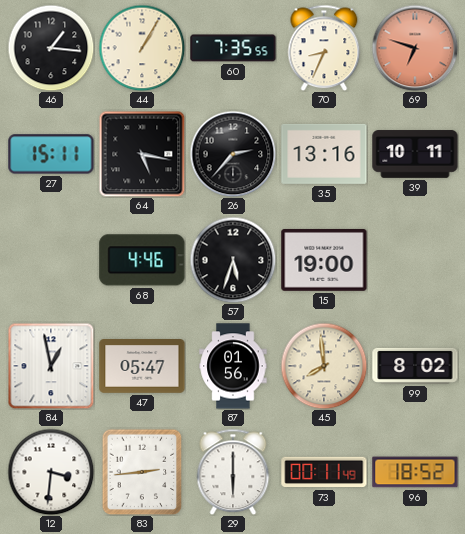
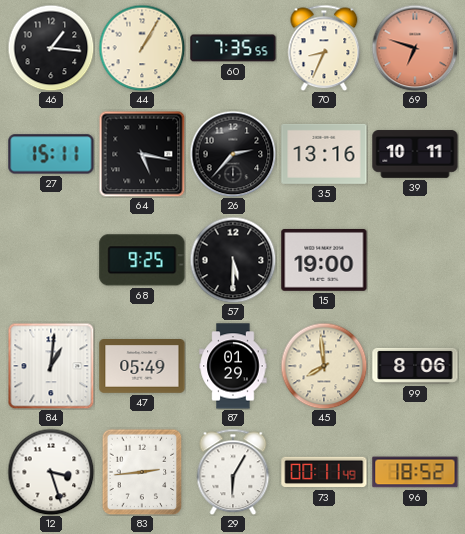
68: 4:46 -> 9:25
57: 5:33 -> 5:30
84: 12:58 -> 1:01
47: 05:47 -> 05:49
87: 01:56 -> 01:29
99: 8:02 -> 8:06
12: 3:31 -> 3:27
29: 6:00 -> 6:05
